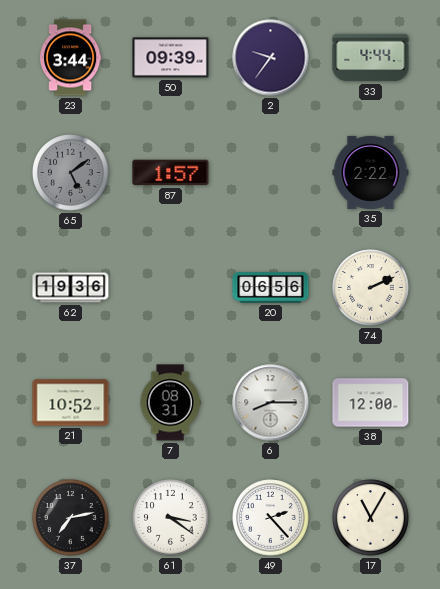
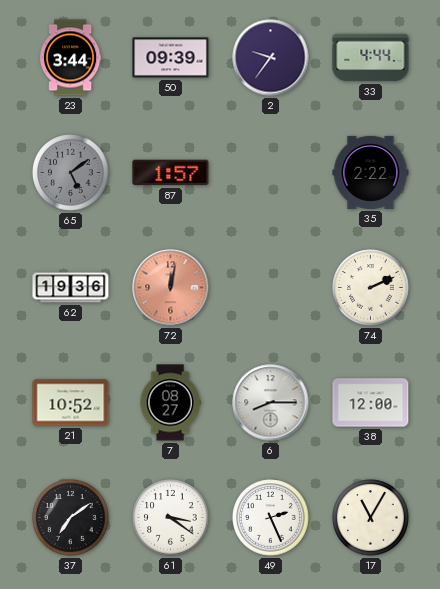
72: none -> 12:02
20: 06:56 -> none
7: 08:31 -> 08:27
37: 7:13 -> 7:09
49: 2:23 -> 2:26
